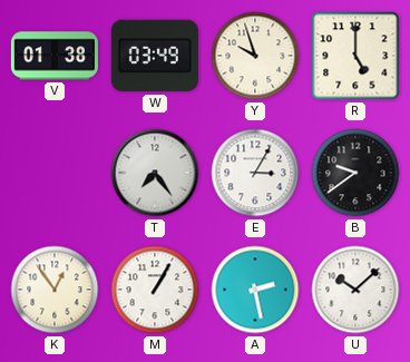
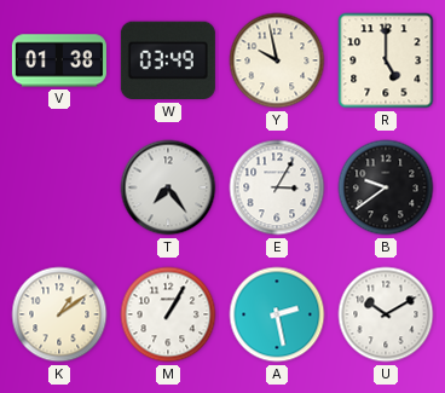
Y: 9:57 -> 9:58
K: 12:54 -> 1:09
U: 10:08 -> 10:10
